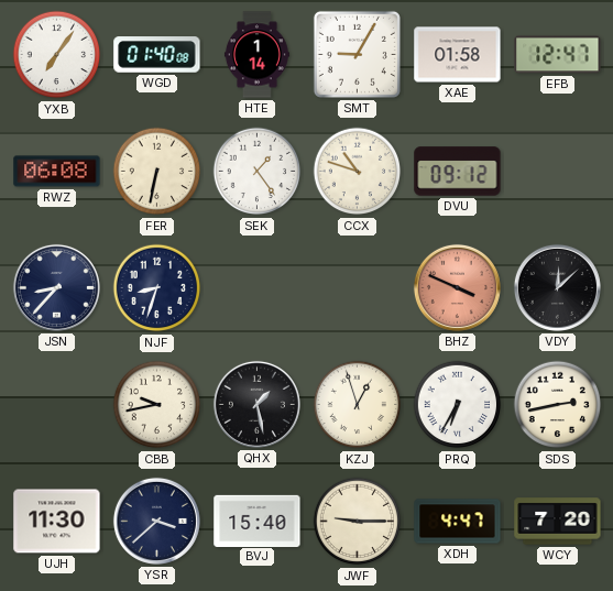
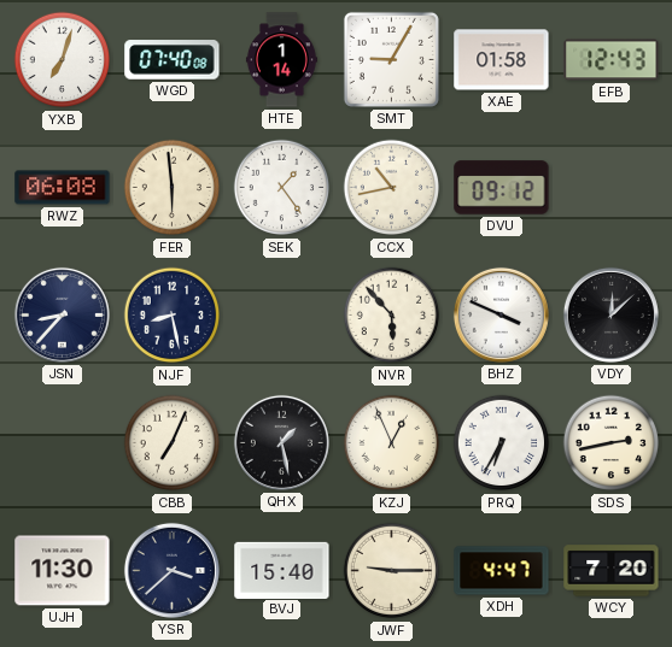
YXB: 7:06 -> 7:03
WGD: 01:40 -> 07:40
EFB: 12:47 -> 12:43
FER: 6:32 -> 5:59
CCX: 10:48 -> 10:43
NJF: 8:33 -> 8:28
NVR: none -> 5:53
BHZ dial: salmon -> white
CBB: 9:43 -> 7:04
KZJ: 12:57 -> 12:56
